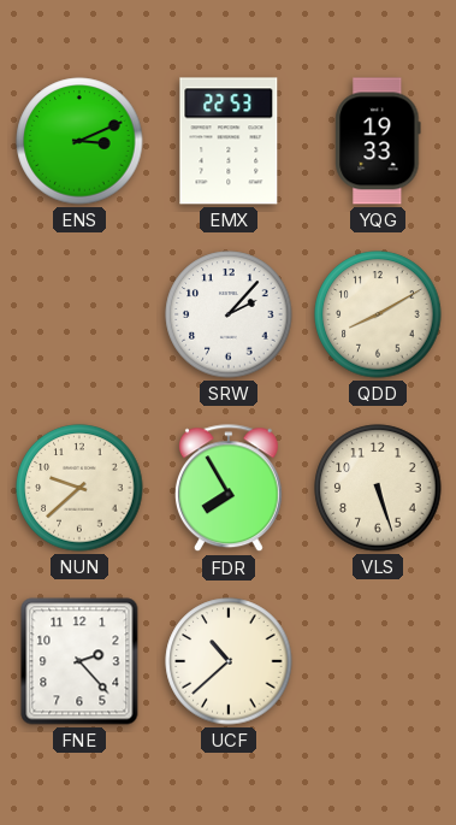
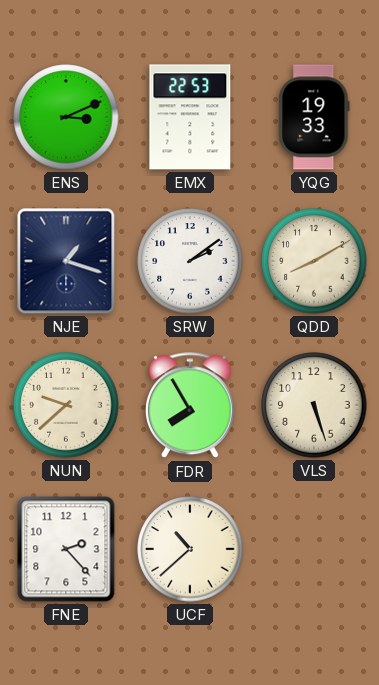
NJE: none -> 1:18
SRW: 2:07 -> 2:09
